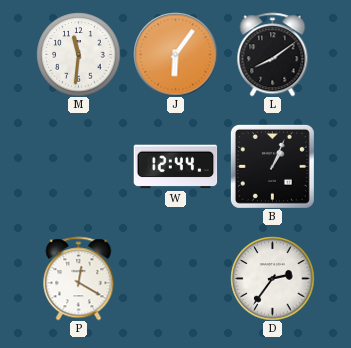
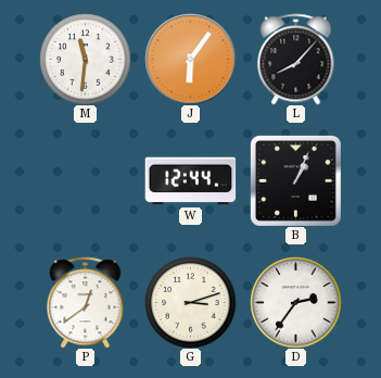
L: 8:09 -> 8:07
P: 12:20 -> 12:39
G: none -> 3:12
